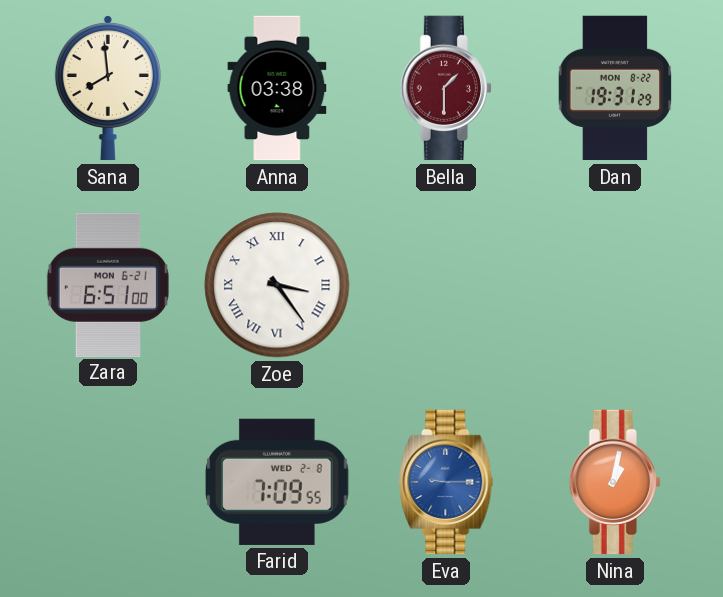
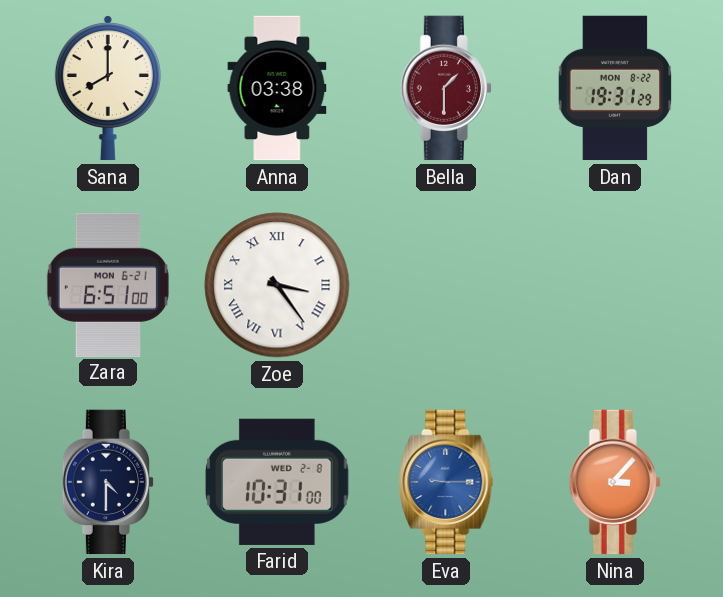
Sana: 7:59 -> 8:00
Kira: none -> 4:30
Farid: 7:09 -> 10:31
Nina: 1:02 -> 3:07
